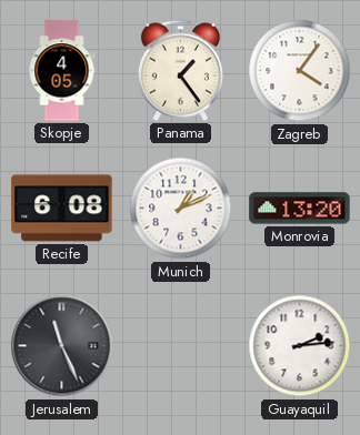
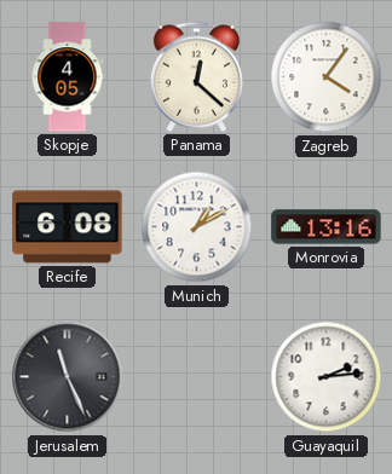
Panama: 1:24 -> 12:22
Munich: 1:11 -> 1:10
Monrovia: 13:20 -> 13:16
